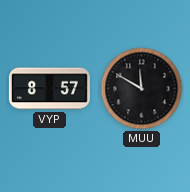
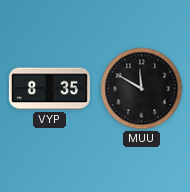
VYP: 8:57 -> 8:35
